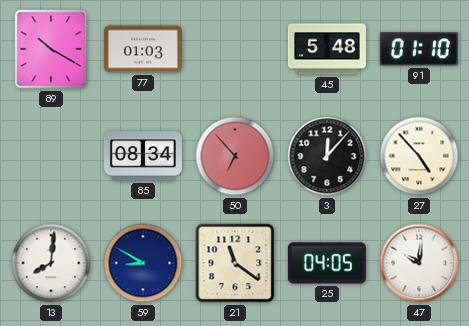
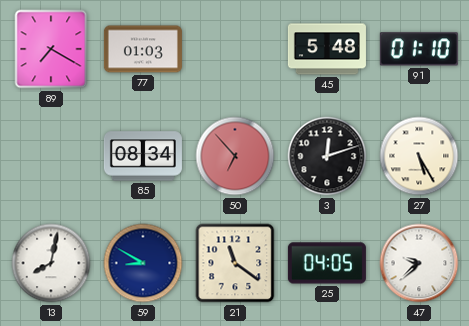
89: 10:20 -> 7:20
3: 12:07 -> 12:12
27: 4:53 -> 5:25
13: 8:01 -> 8:02
47: 10:01 -> 9:38
